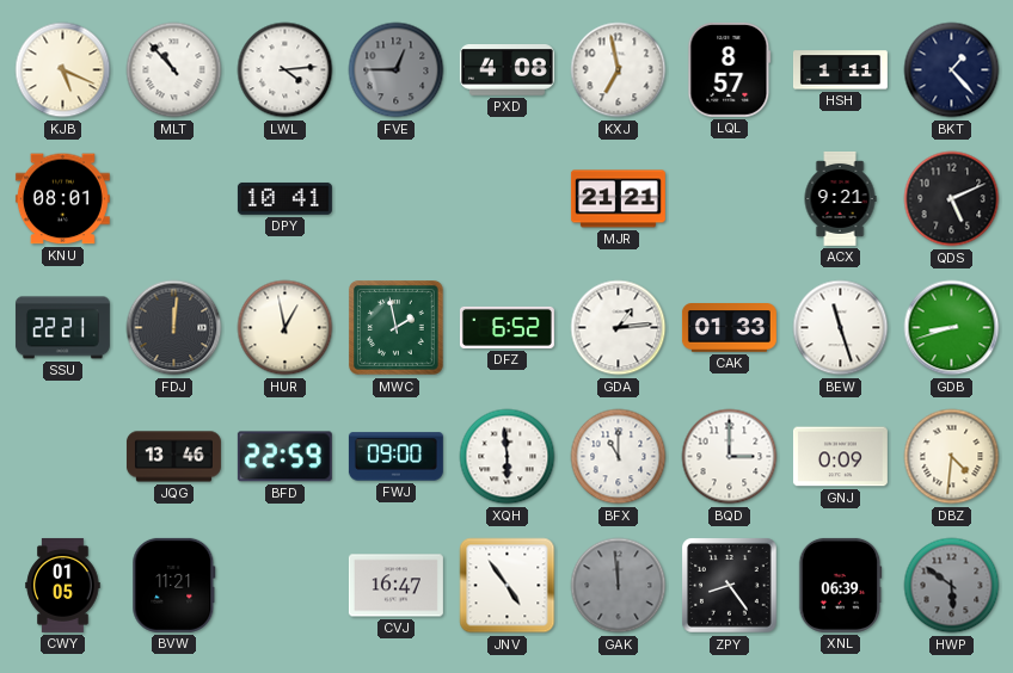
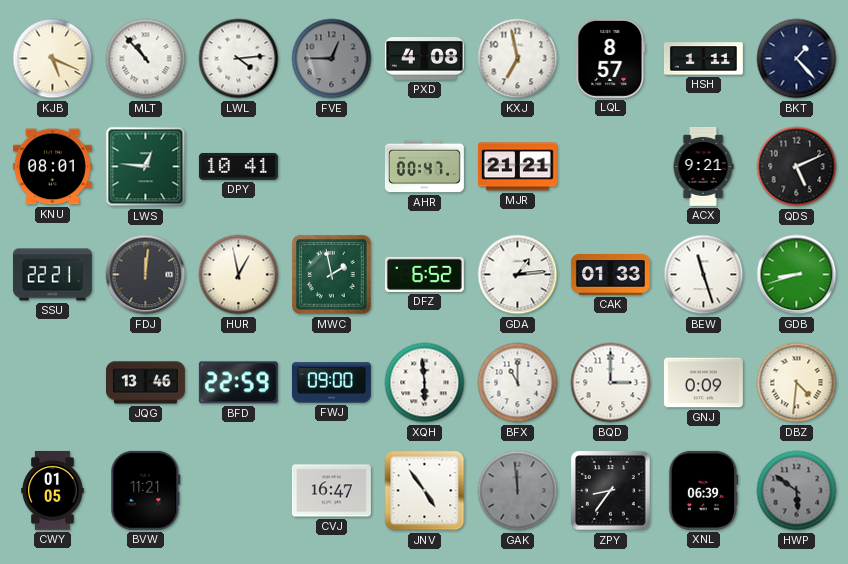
LWS: none -> 12:46
AHR: none -> 00:47
ZPY: 8:24 -> 8:36
